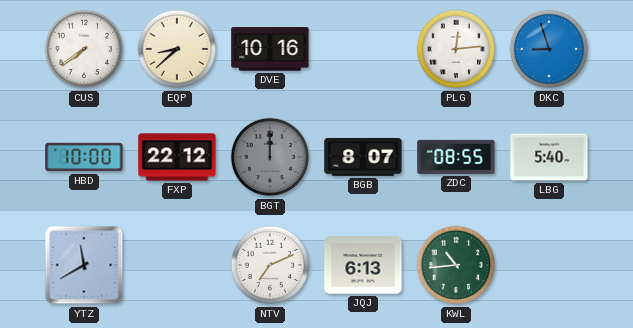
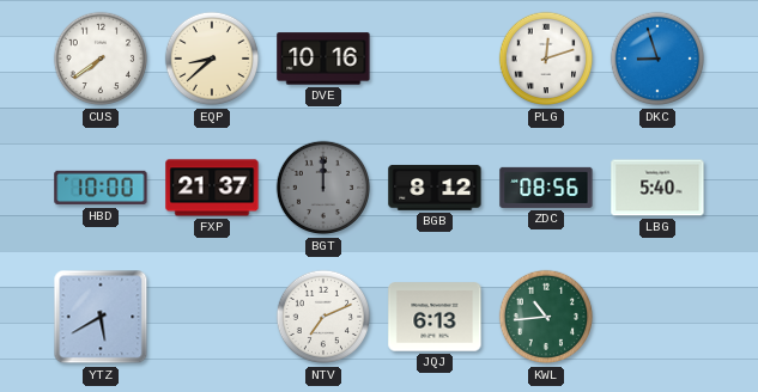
PLG: 12:14 -> 12:12
FXP: 22:12 -> 21:37
BGB: 8:07 -> 8:12
ZDC: 08:55 -> 08:56
YTZ: 11:40 -> 5:40
